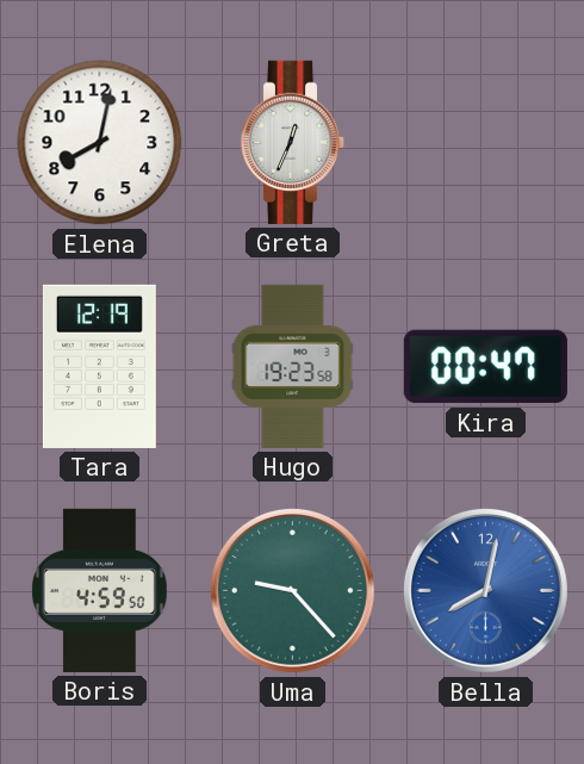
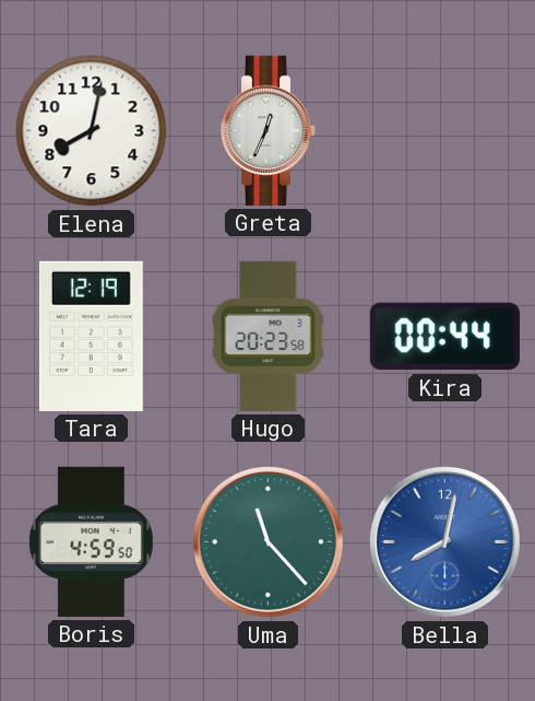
Hugo: 19:23 -> 20:23
Kira: 00:47 -> 00:44
Uma: 9:23 -> 11:23
